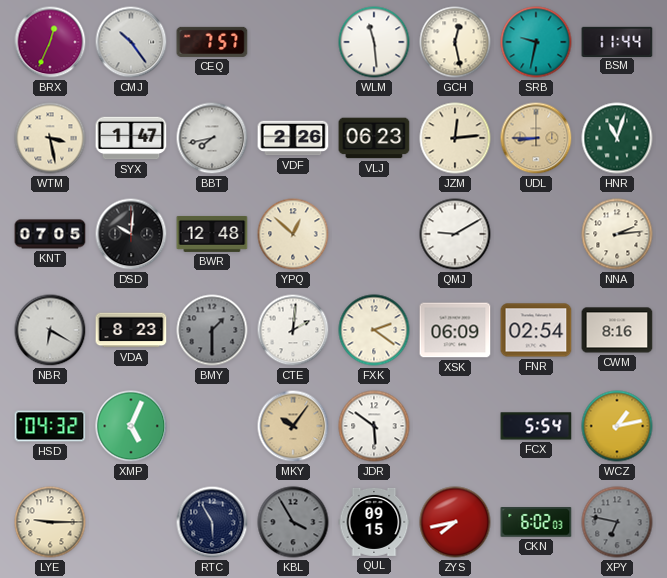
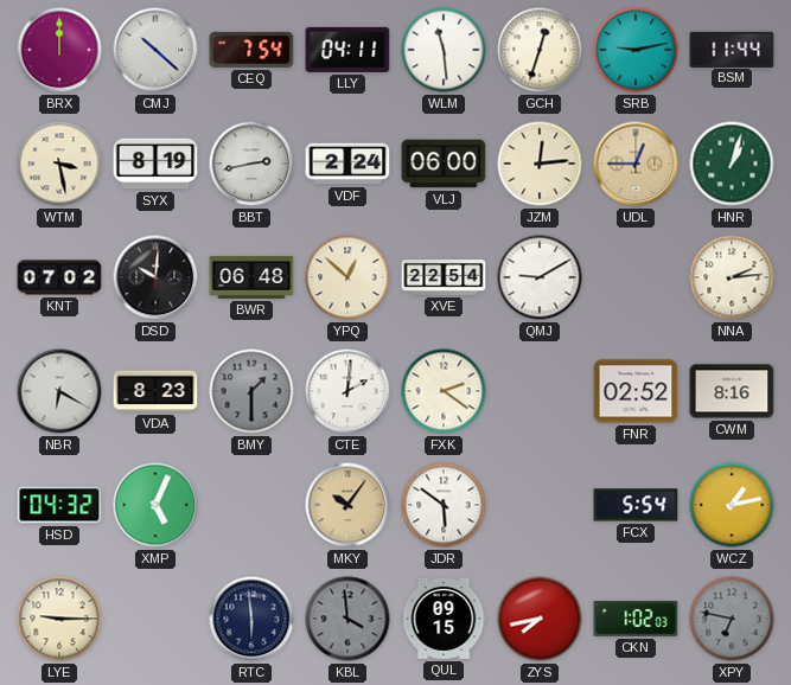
BRX: 12:34 -> 12:00
CMJ: 10:24 -> 10:22
CEQ: 7:57 -> 7:54
LLY: none -> 04:11
GCH: 12:28 -> 12:33
SRB: 9:32 -> 9:13
SYX: 1:47 -> 8:19
BBT: 7:43 -> 2:43
VDF: 2:26 -> 2:24
VLJ: 06:23 -> 06:00
UDL: 8:45 -> 12:45
HNR: 11:03 -> 1:03
KNT: 07:05 -> 07:02
BWR: 12:48 -> 06:48
XVE: none -> 22:54
XSK: 06:09 -> none
FNR: 02:54 -> 02:52
RTC: 5:55 -> 5:59
KBL: 3:55 -> 3:59
CKN: 6:02 -> 1:02
